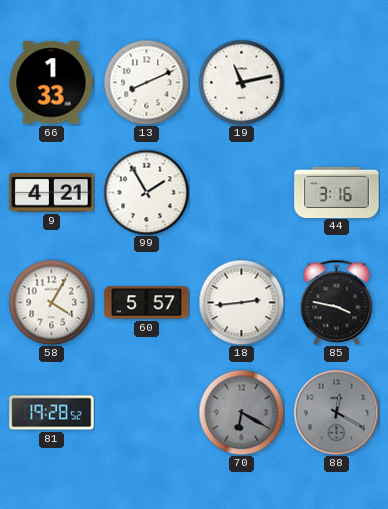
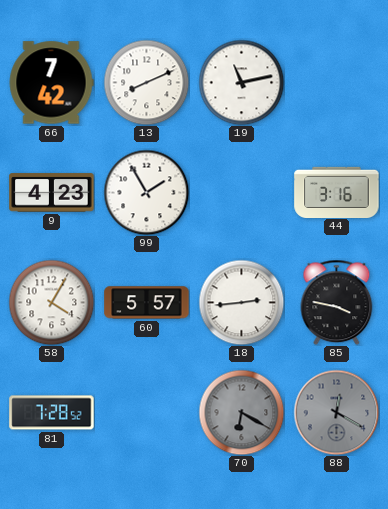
66: 1:33 -> 7:42
9: 4:21 -> 4:23
81: 19:28 -> 7:28
